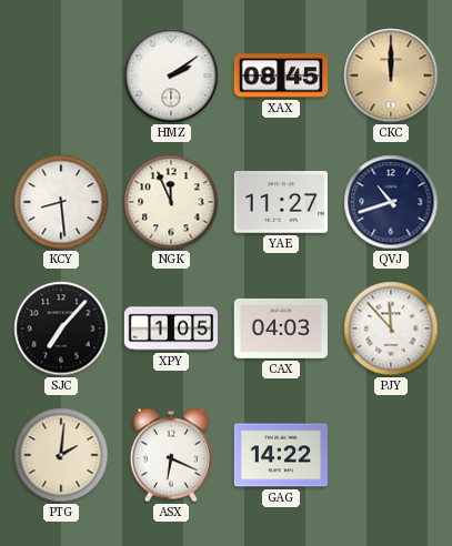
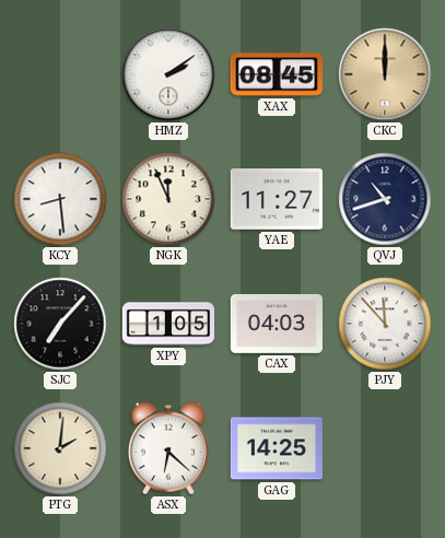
ASX: 6:19 -> 6:22
GAG: 14:22 -> 14:25
